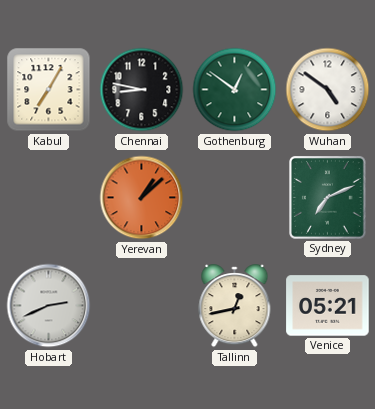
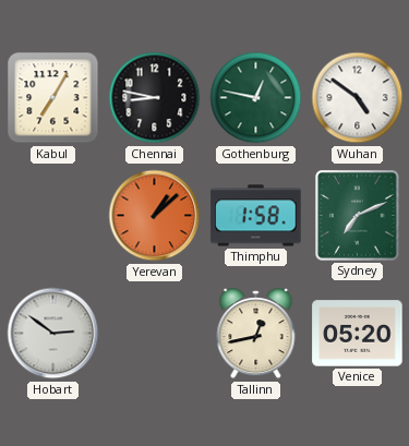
Gothenburg: 12:51 -> 12:47
Thimphu: none -> 1:58
Hobart: 2:41 -> 2:51
Venice: 05:21 -> 05:20
